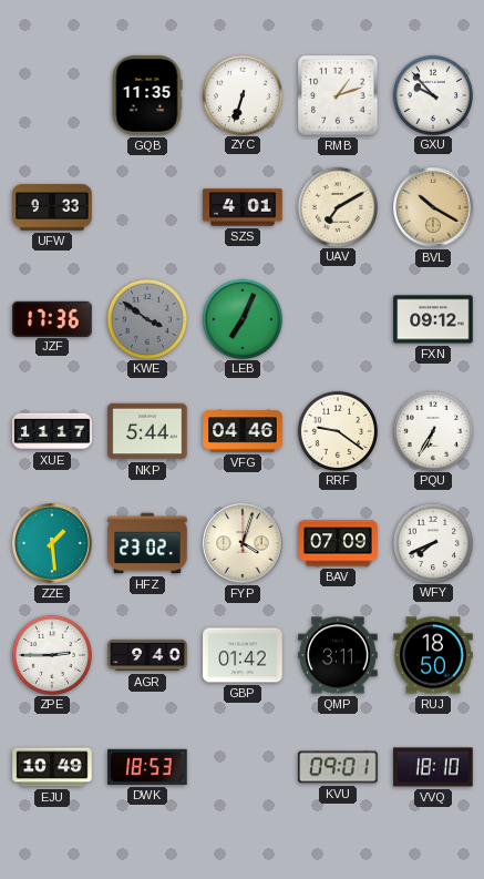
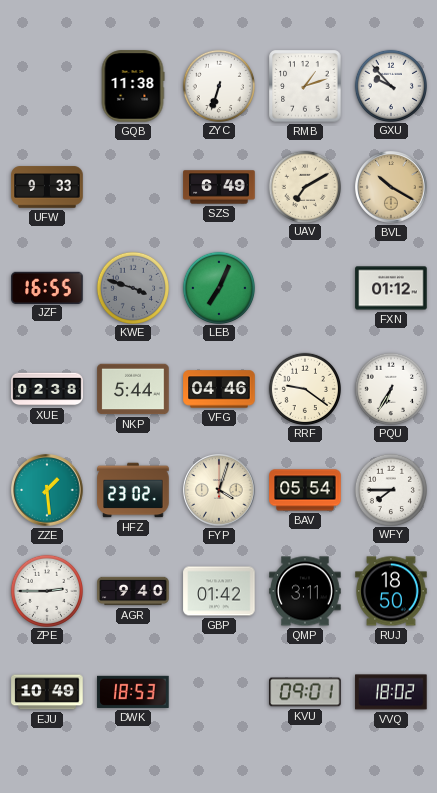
GQB: 11:35 -> 11:38
SZS: 4:01 -> 6:49
JZF: 17:36 -> 16:55
KWE: 3:51 -> 3:48
FXN: 09:12 -> 01:12
XUE: 11:17 -> 02:38
BAV: 07:09 -> 05:54
WFY: 7:41 -> 7:45
VVQ: 18:10 -> 18:02
